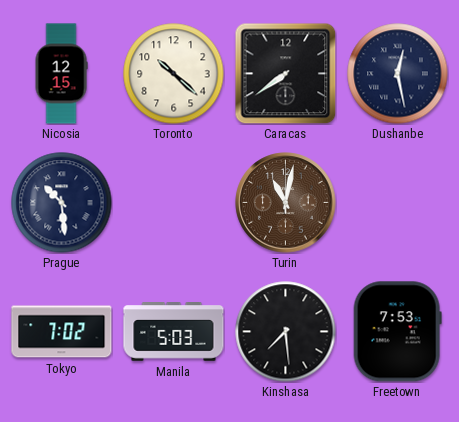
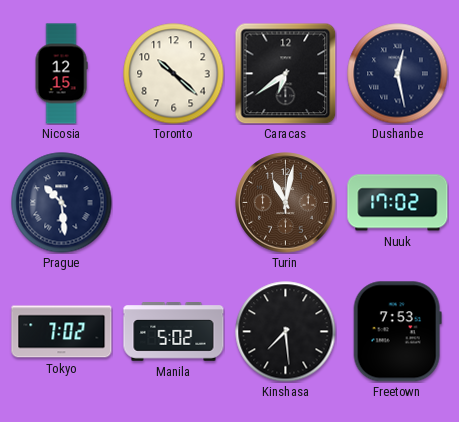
Caracas: 7:39 -> 6:39
Nuuk: none -> 17:02
Manila: 5:03 -> 5:02
